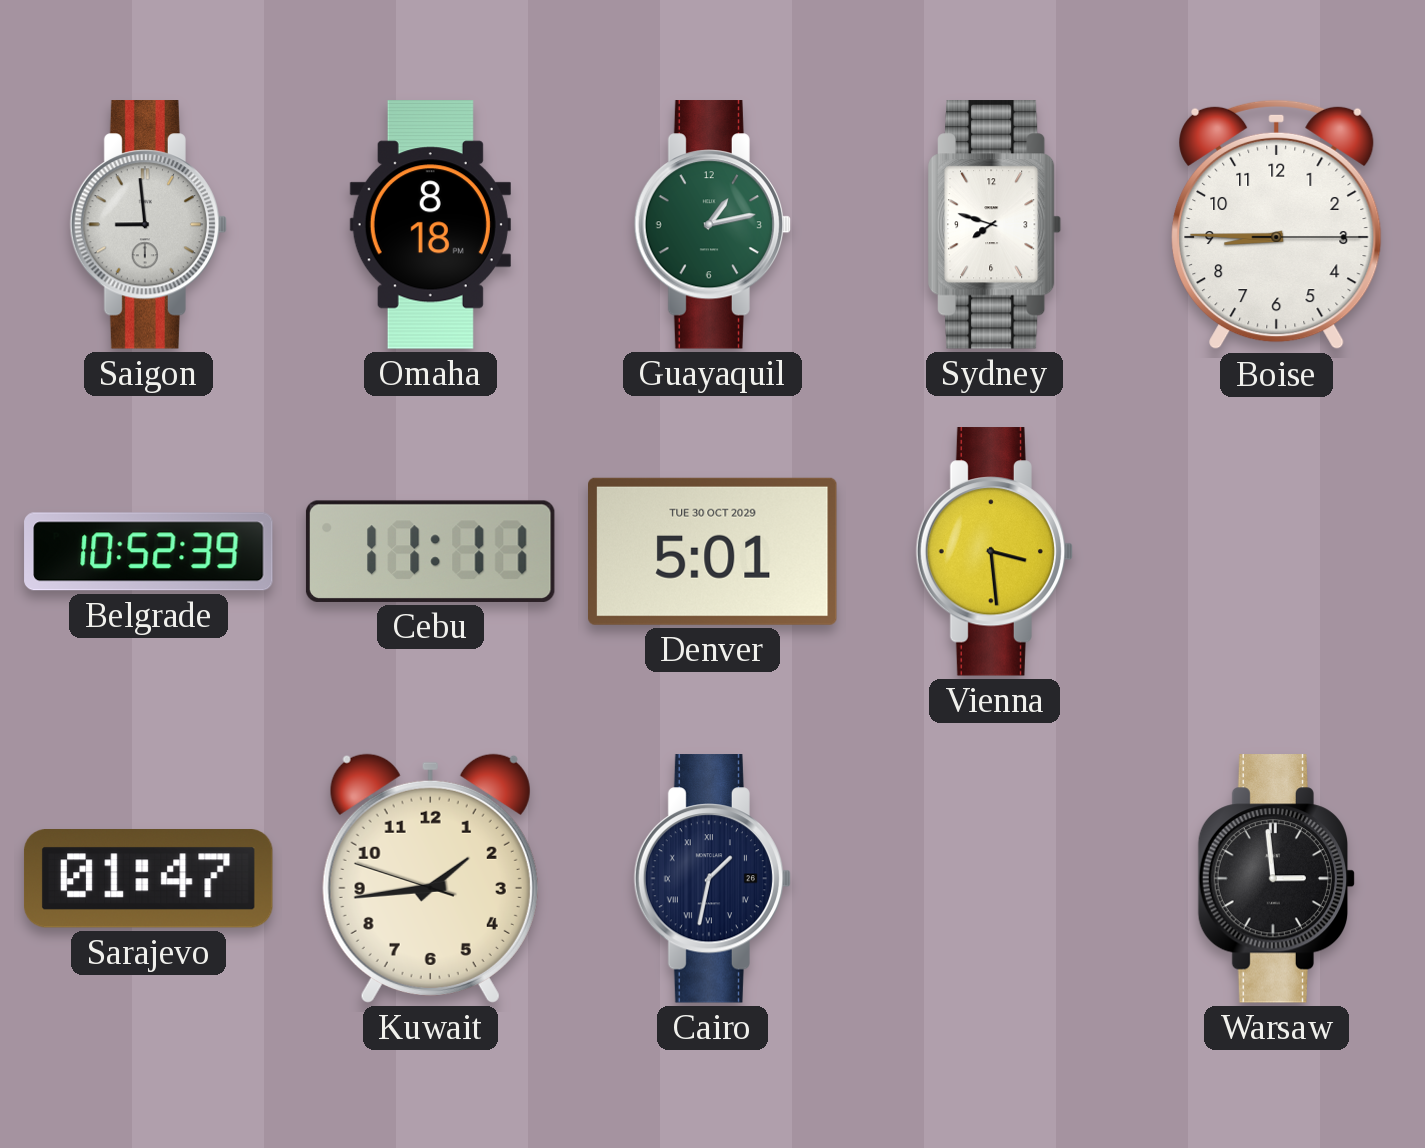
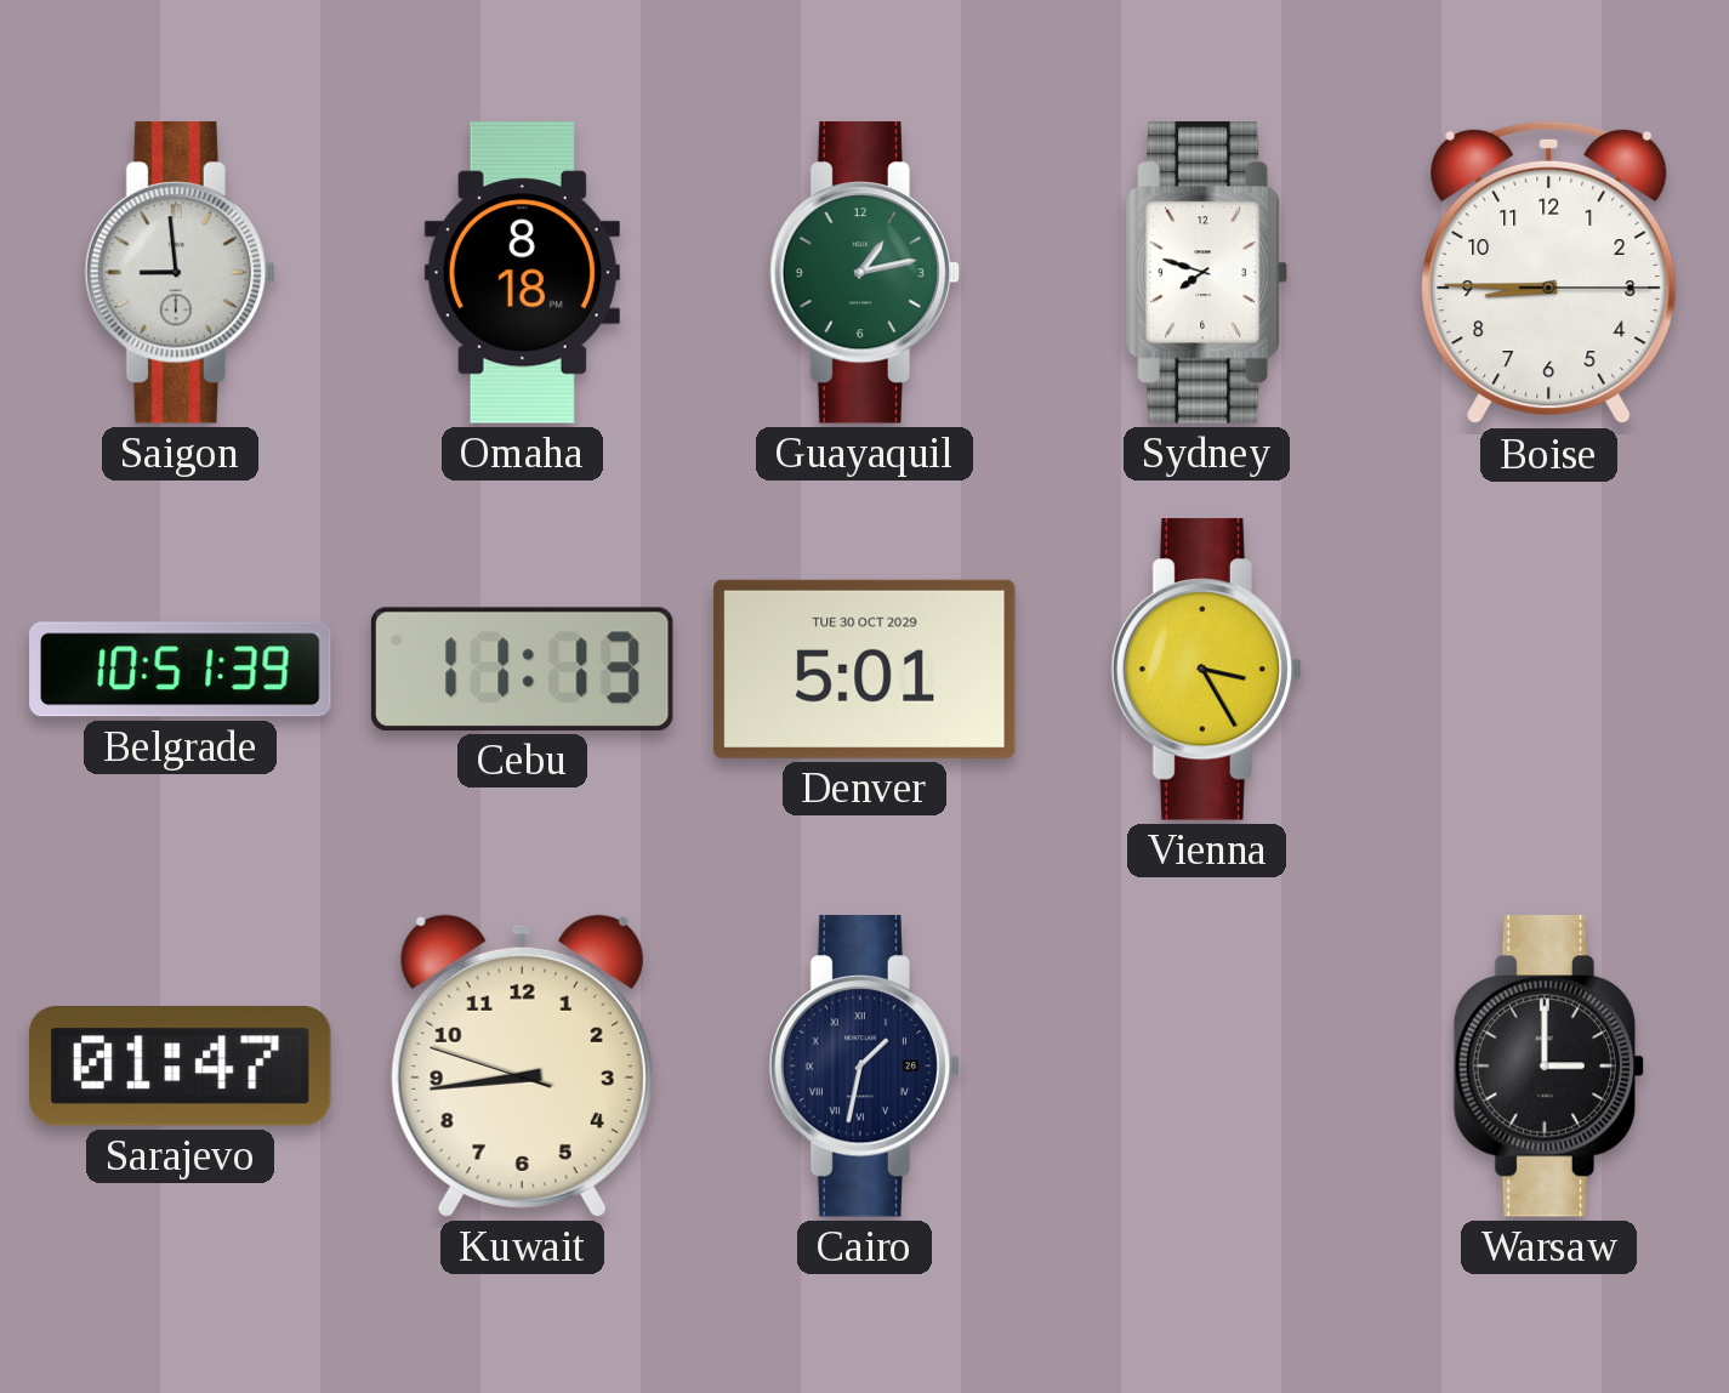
Belgrade: 10:52 -> 10:51
Cebu: 11:11 -> 11:13
Vienna: 3:29 -> 3:25
Kuwait: 1:43 -> 8:43
Warsaw: 2:59 -> 3:00
